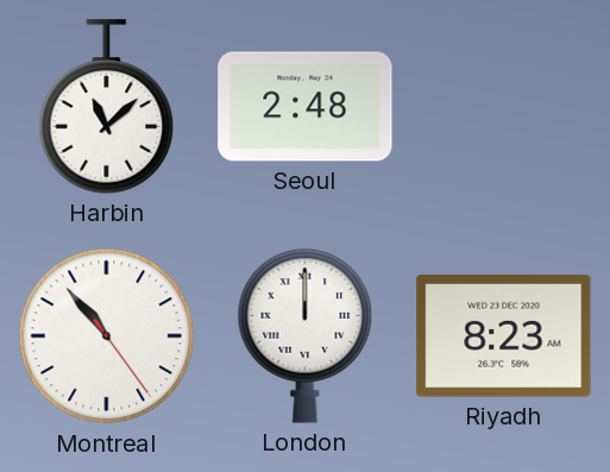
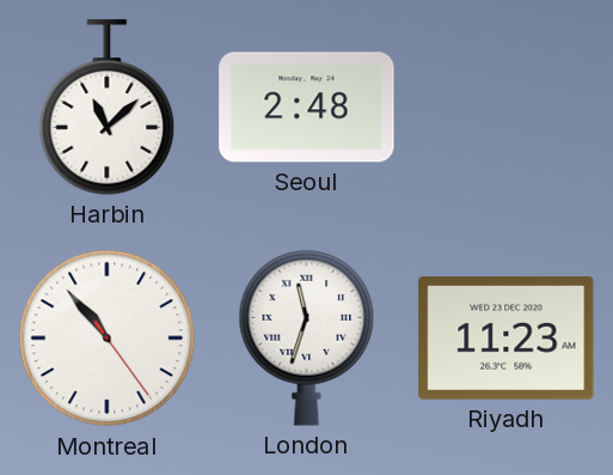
London: 12:00 -> 11:33
Riyadh: 8:23 -> 11:23
